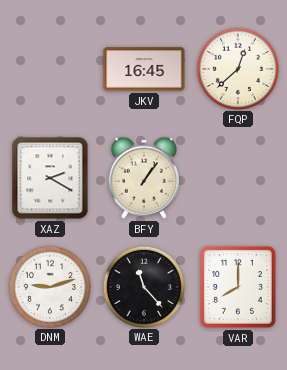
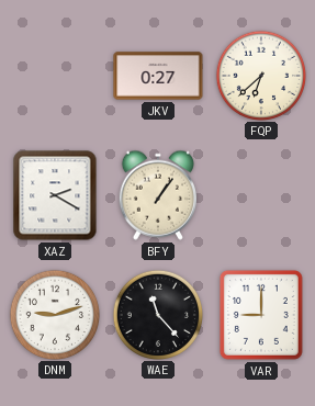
JKV: 16:45 -> 0:27
FQP: 12:38 -> 6:38
VAR: 8:00 -> 9:00
